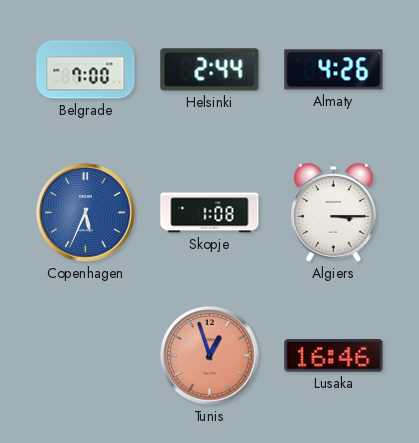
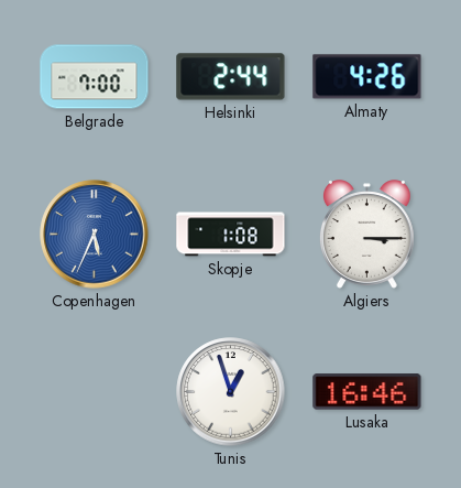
Tunis dial: salmon -> white
